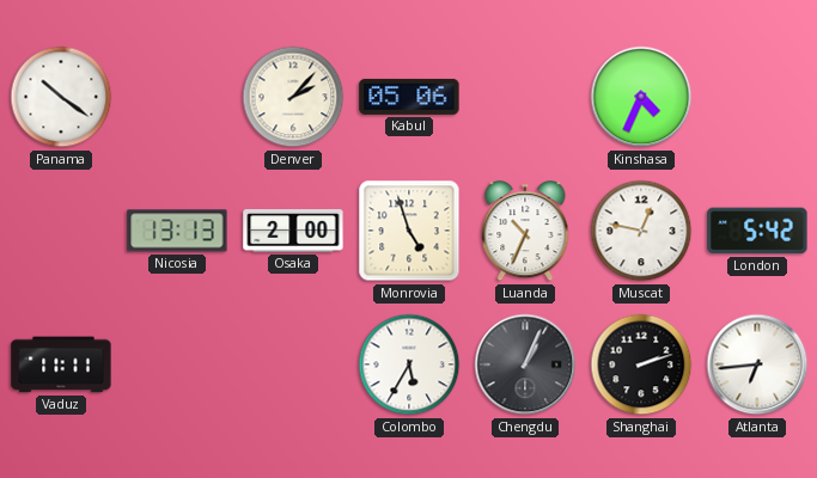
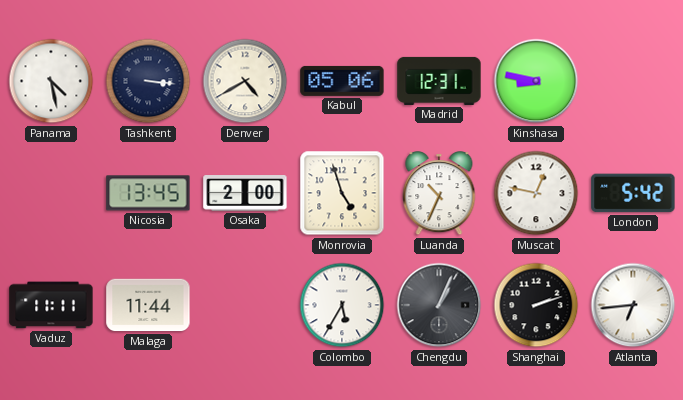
Panama: 10:21 -> 4:28
Tashkent: none -> 3:16
Denver: 2:07 -> 4:40
Madrid: none -> 12:31
Kinshasa: 4:34 -> 8:47
Nicosia: 13:13 -> 13:45
Malaga: none -> 11:44
